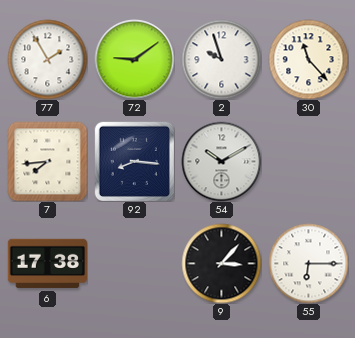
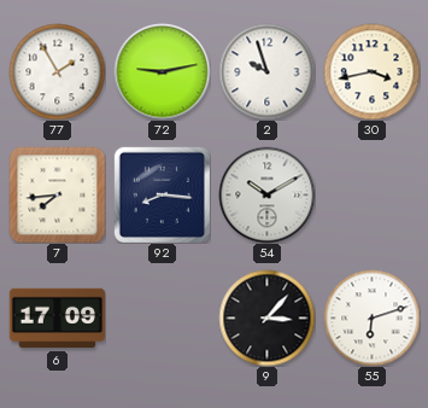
72: 9:09 -> 9:13
30: 11:23 -> 3:43
6: 17:38 -> 17:09
55: 6:15 -> 6:12
